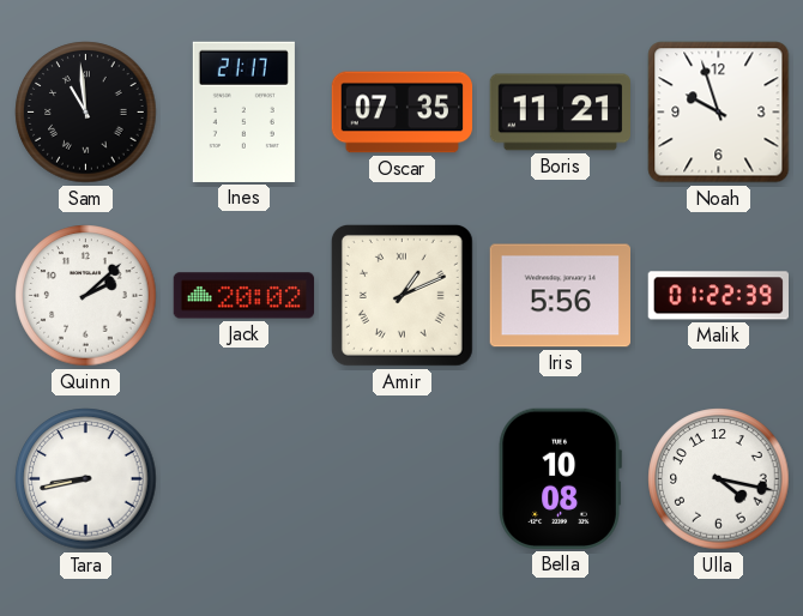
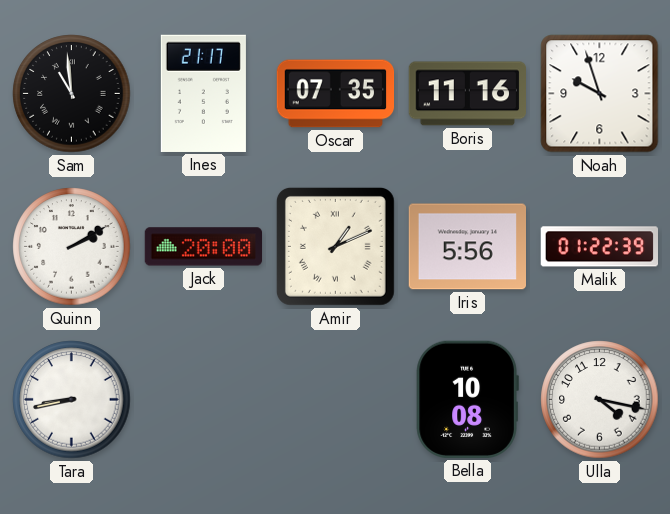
Boris: 11:21 -> 11:16
Quinn: 2:08 -> 2:10
Jack: 20:02 -> 20:00
